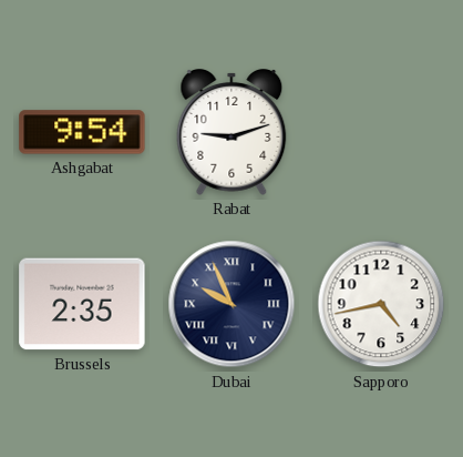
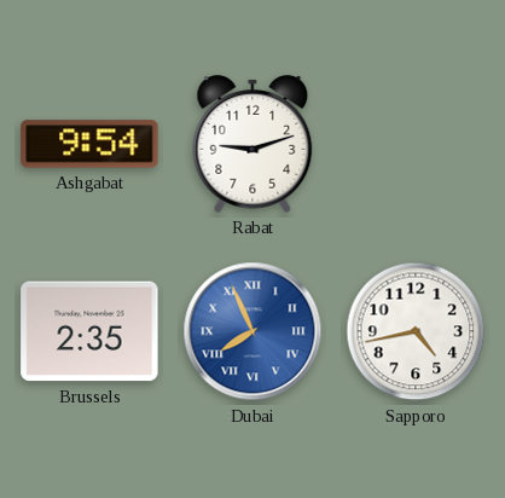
Dubai: 9:56 -> 7:56
Dubai dial: navy -> blue
